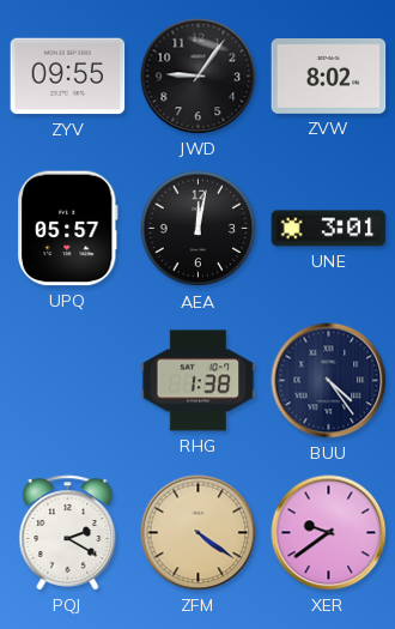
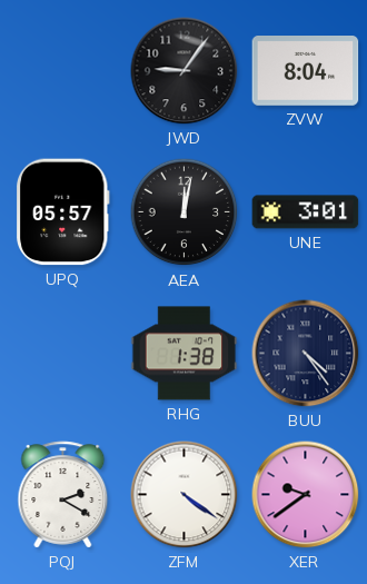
ZYV: 09:55 -> none
ZVW: 8:02 -> 8:04
ZFM dial: champagne -> white
